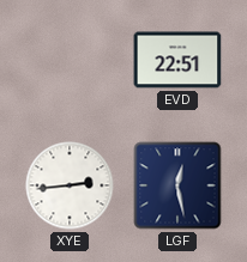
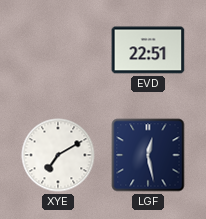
XYE: 2:44 -> 7:10
